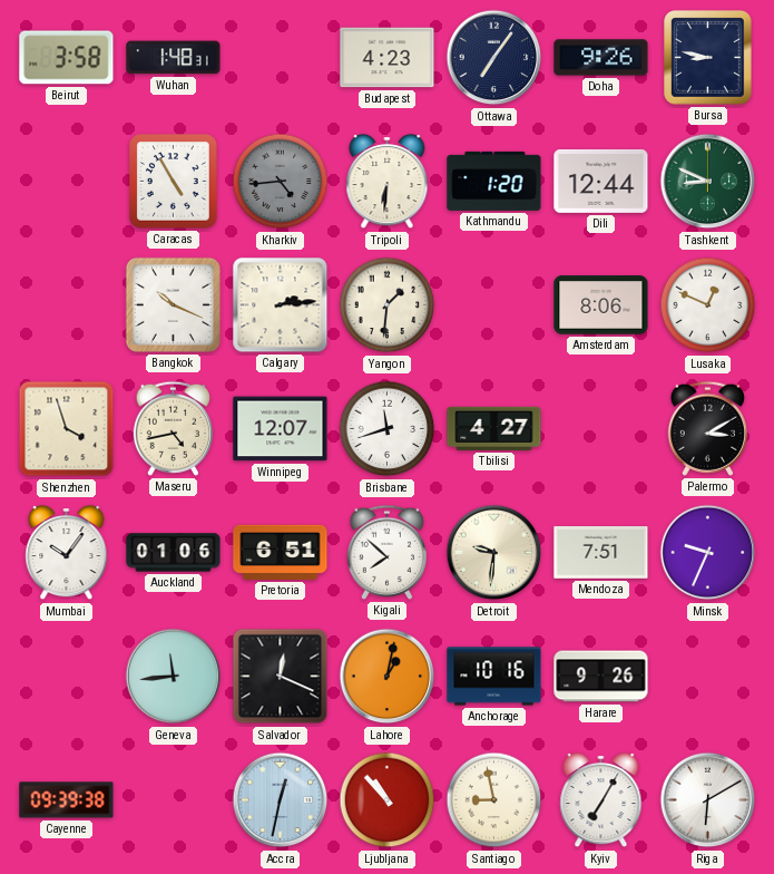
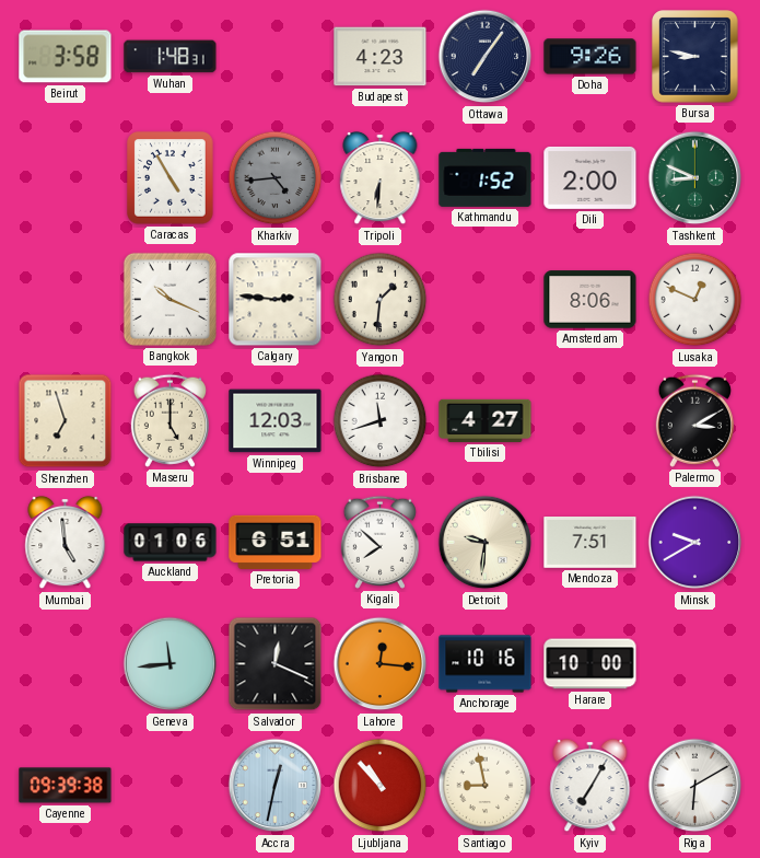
Kathmandu: 1:20 -> 1:52
Dili: 12:44 -> 2:00
Calgary: 2:14 -> 2:46
Shenzhen: 3:57 -> 6:57
Maseru: 4:43 -> 5:00
Winnipeg: 12:07 -> 12:03
Mumbai: 10:06 -> 4:59
Minsk: 9:34 -> 9:40
Lahore: 1:02 -> 12:16
Harare: 9:26 -> 10:00
